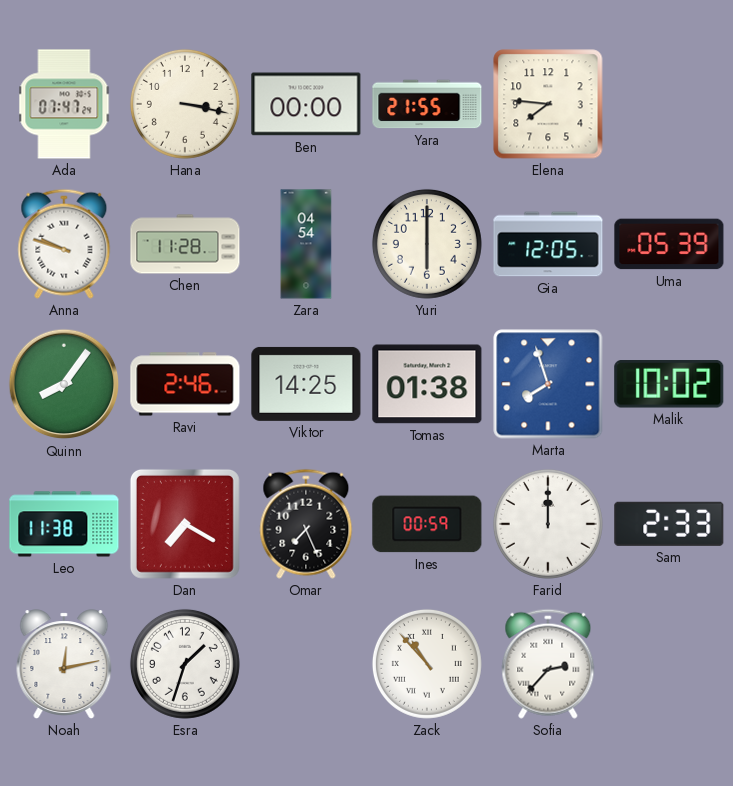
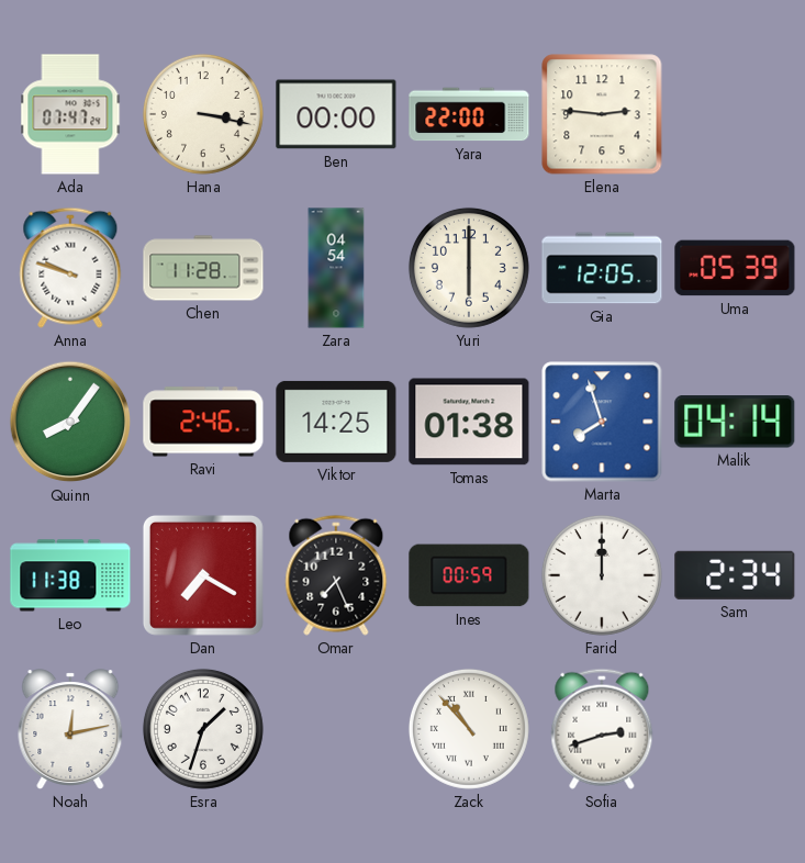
Yara: 21:55 -> 22:00
Elena: 7:46 -> 2:46
Malik: 10:02 -> 04:14
Sam: 2:33 -> 2:34
Sofia: 2:37 -> 2:42
